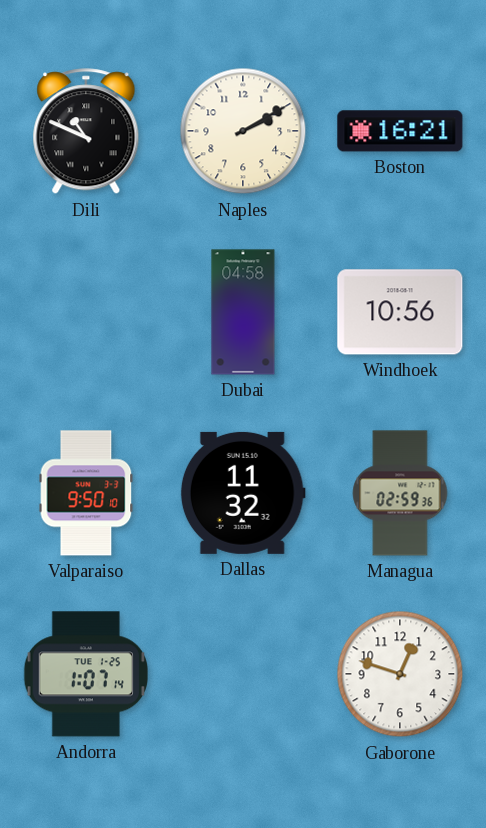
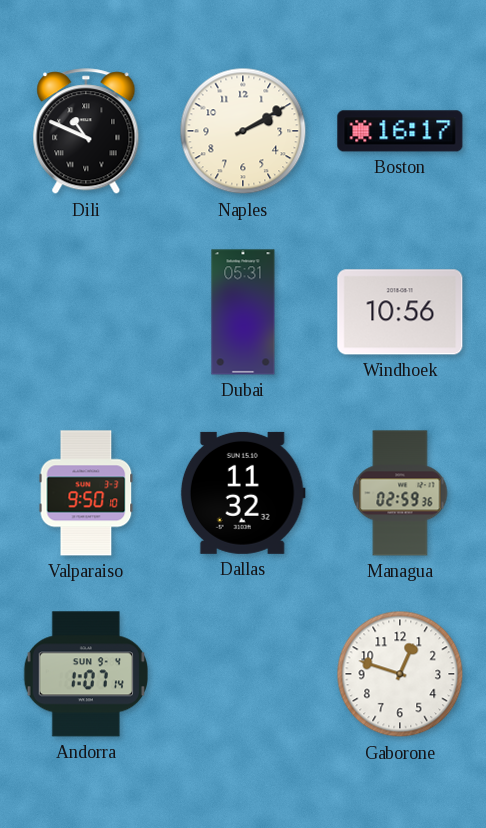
Boston: 16:21 -> 16:17
Dubai: 04:58 -> 05:31
Andorra date: TUE 1-25 -> SUN 9-4
